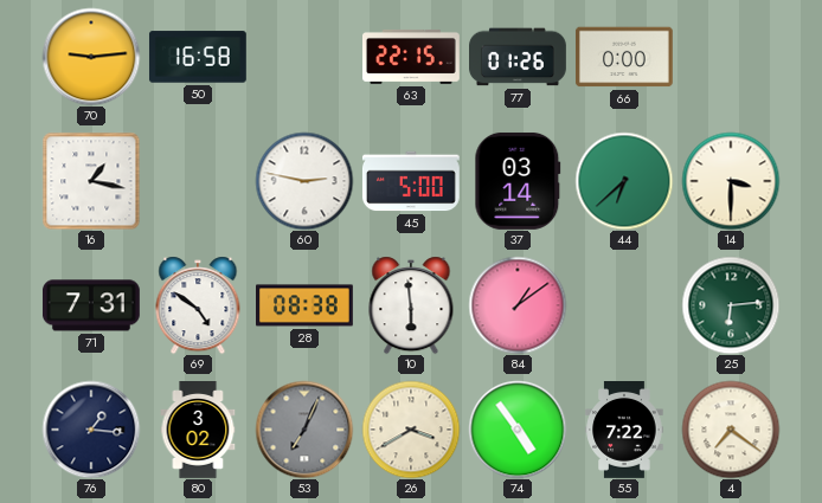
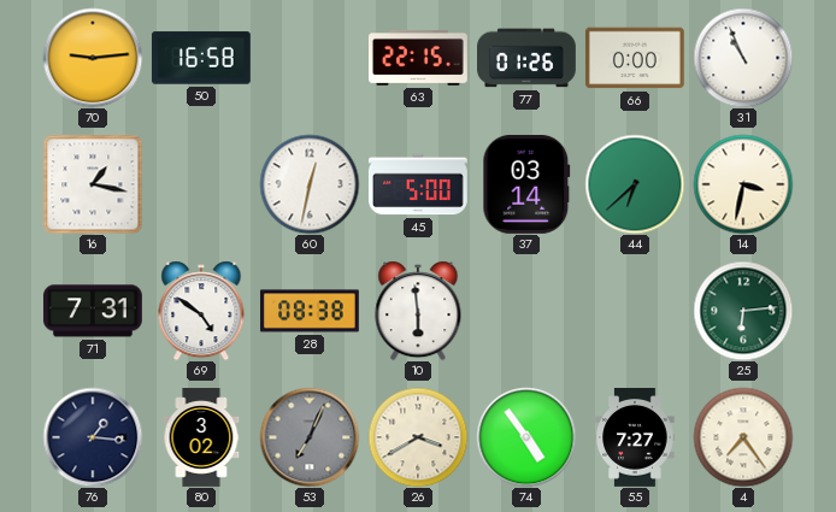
31: none -> 10:56
60: 2:47 -> 12:32
14: 3:30 -> 3:32
84: 1:09 -> none
55: 7:22 -> 7:27
4: 7:21 -> 7:24
